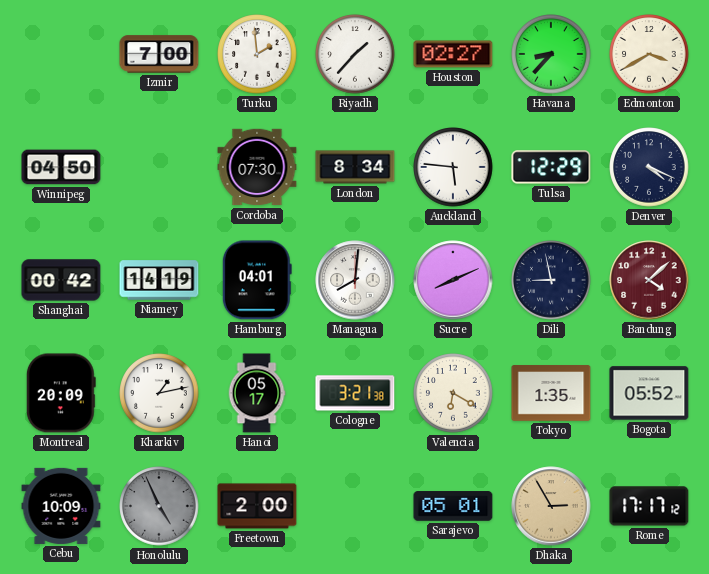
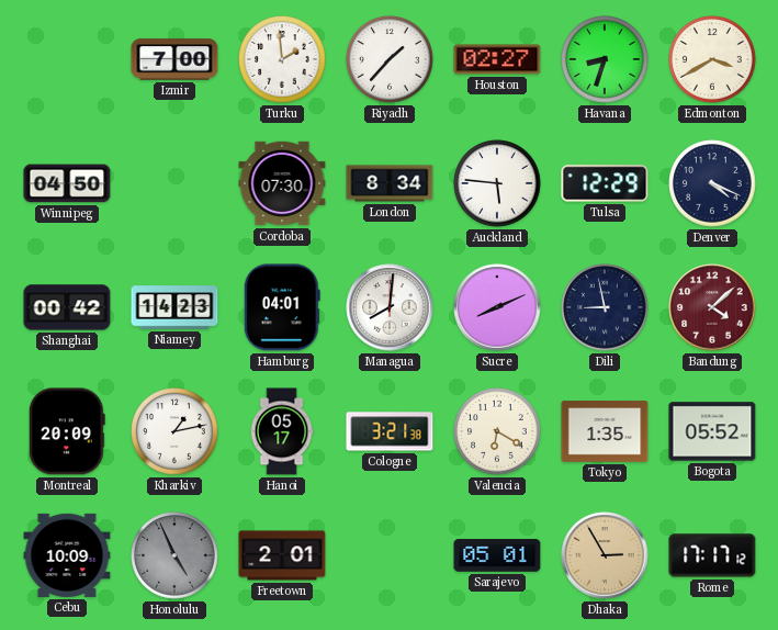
Havana: 8:37 -> 8:33
Niamey: 14:19 -> 14:23
Freetown: 2:00 -> 2:01
